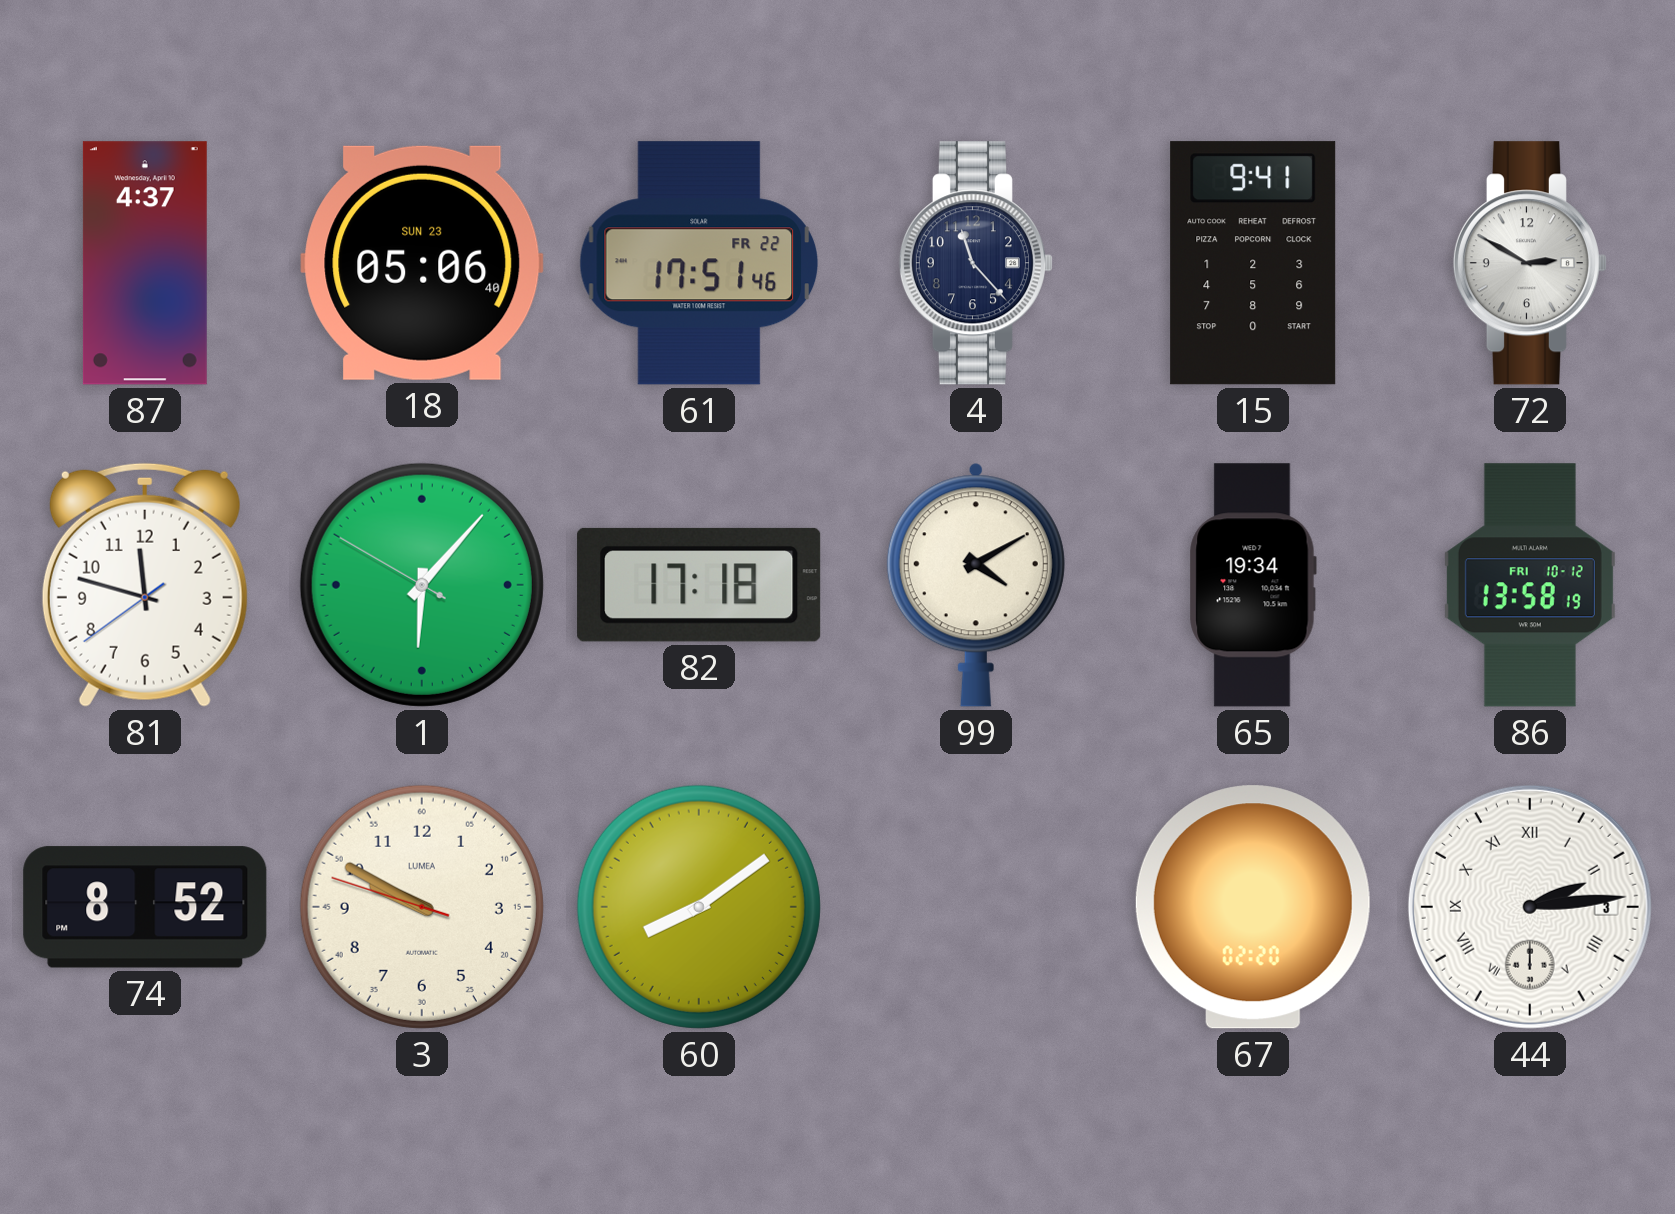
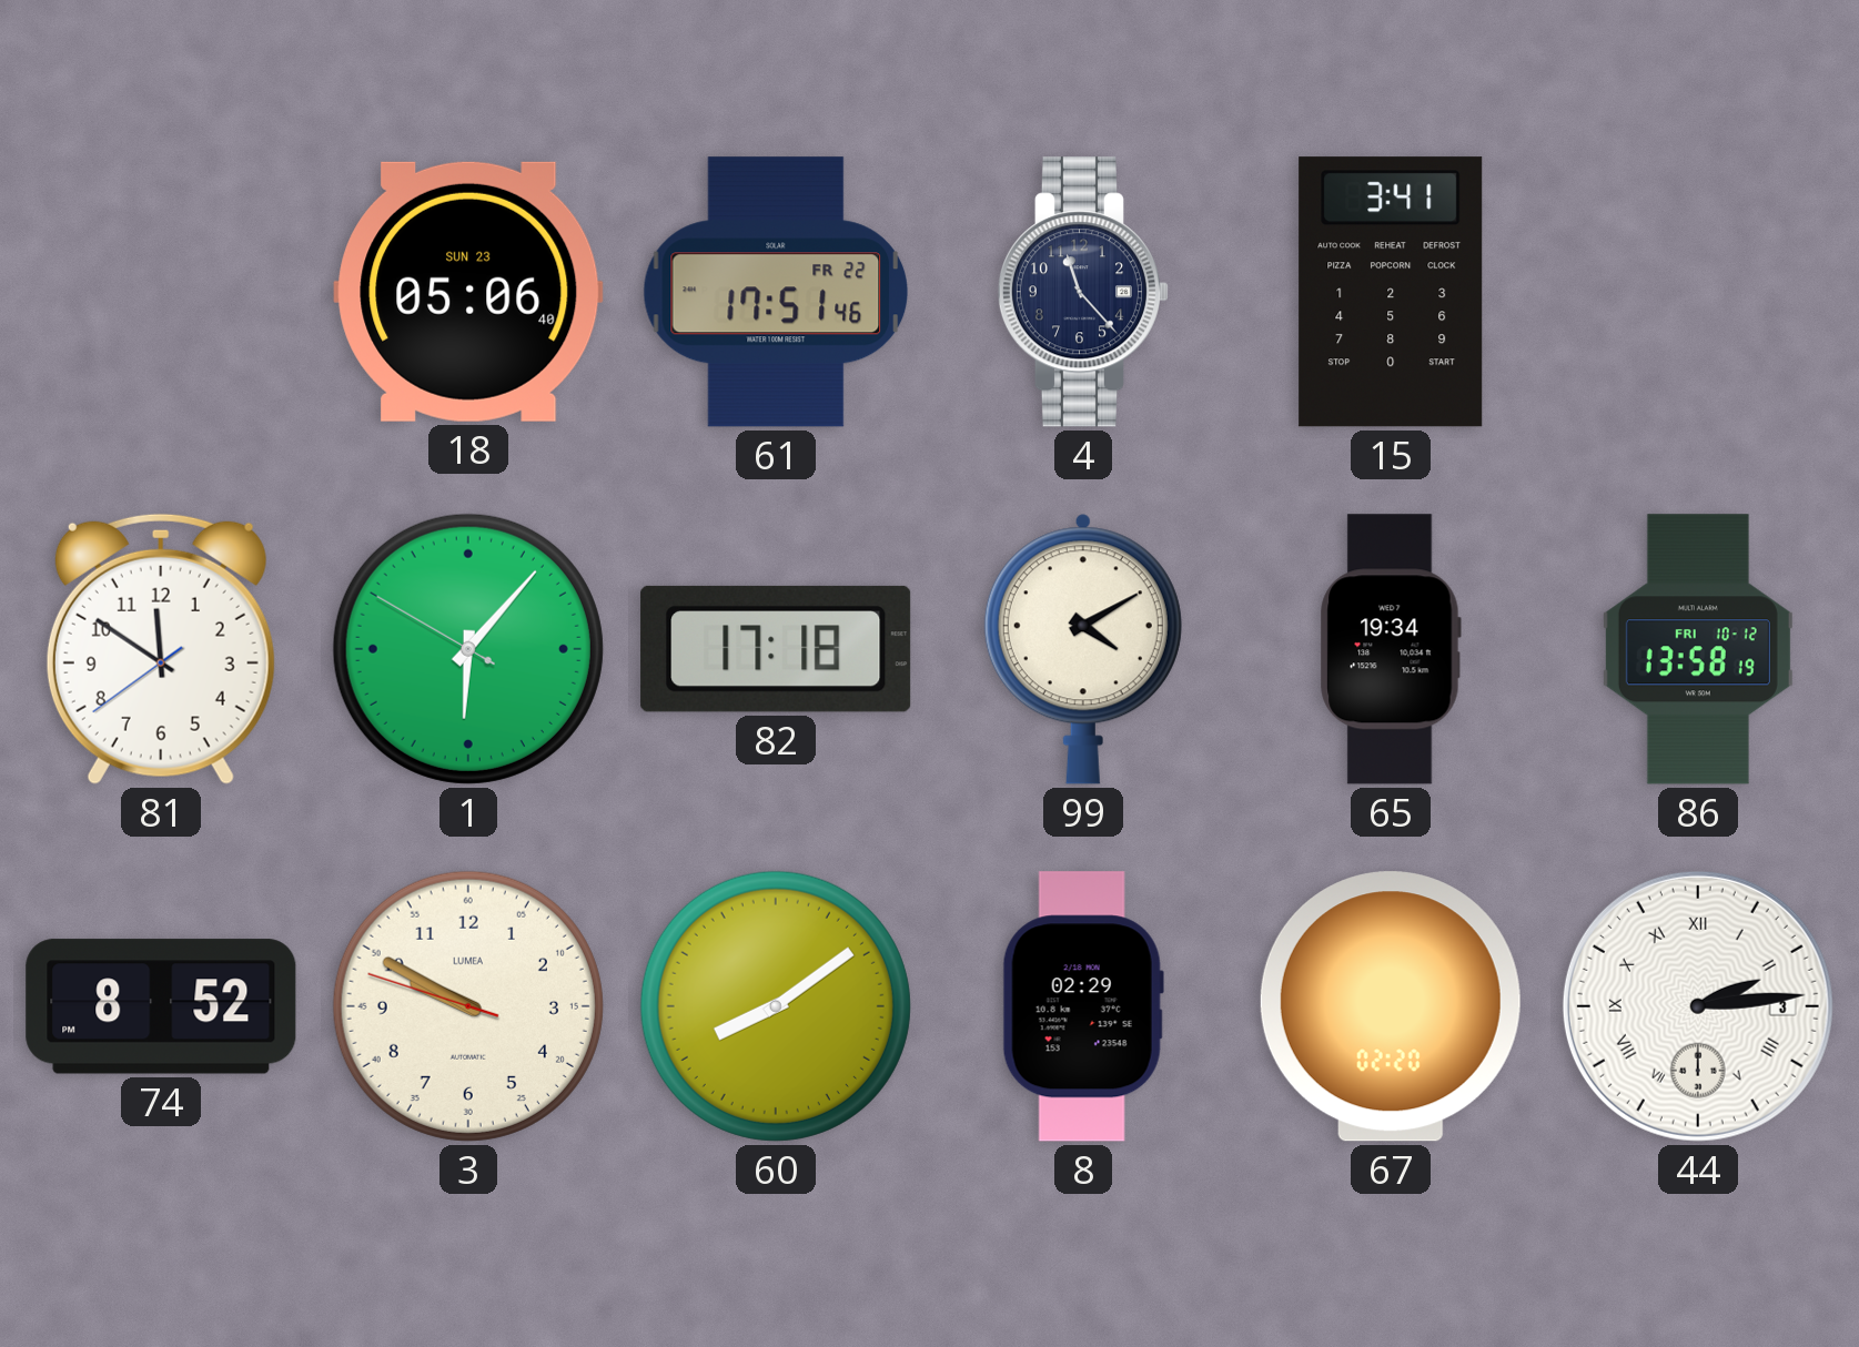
87: 4:37 -> none
15: 9:41 -> 3:41
72: 2:50 -> none
81: 11:47 -> 11:50
8: none -> 02:29
